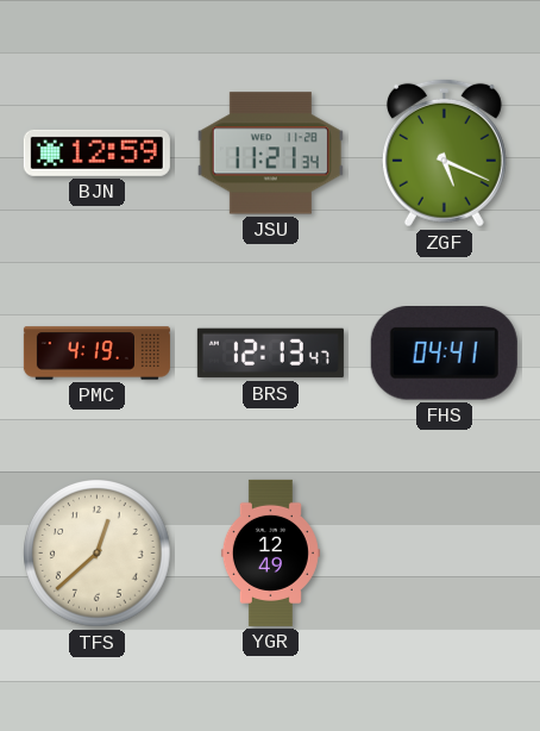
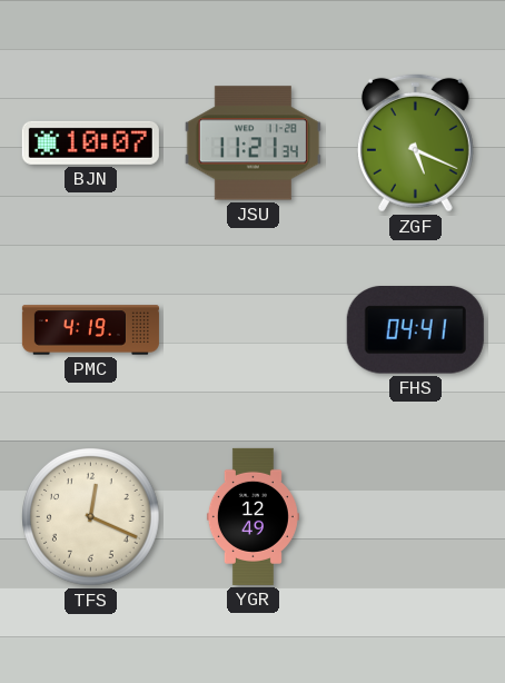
BJN: 12:59 -> 10:07
BRS: 12:13 -> none
TFS: 12:38 -> 12:19
